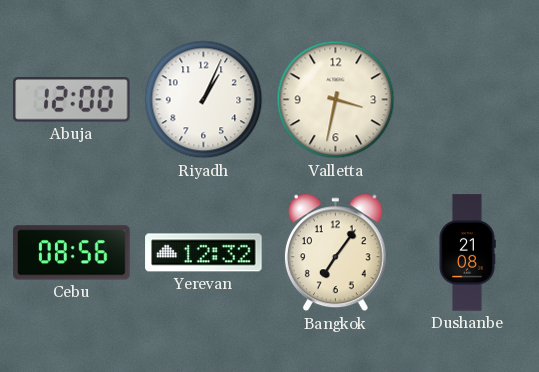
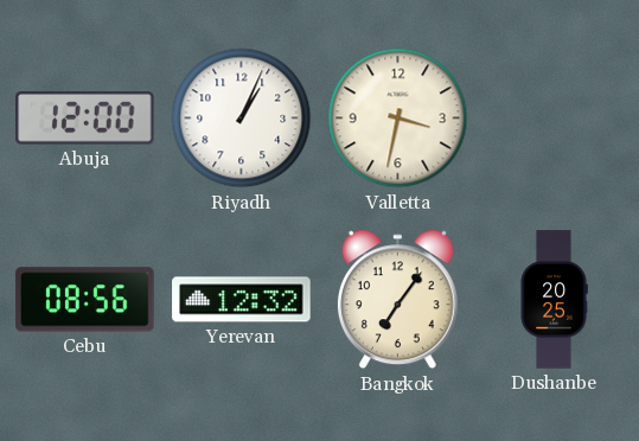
Dushanbe: 21:08 -> 20:25
